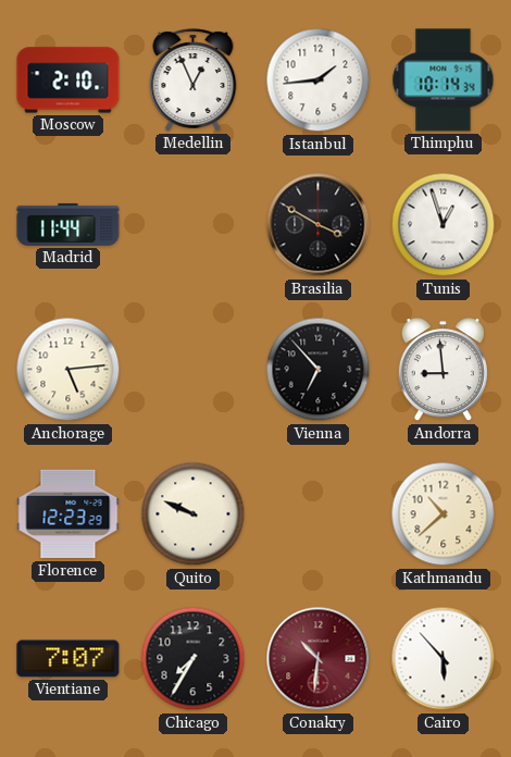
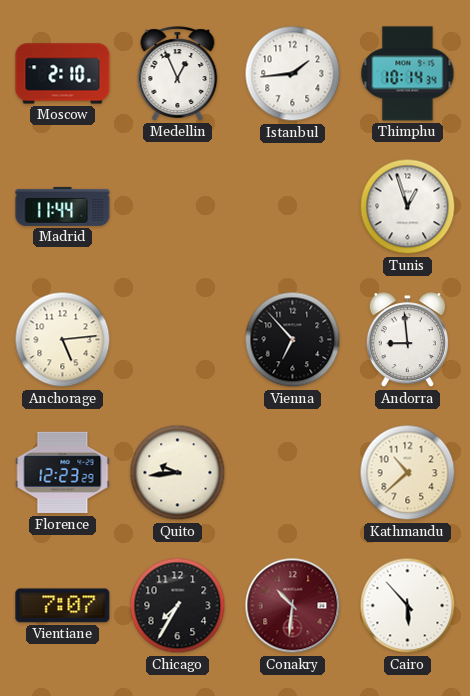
Brasilia: 3:50 -> none
Quito: 9:49 -> 9:44
